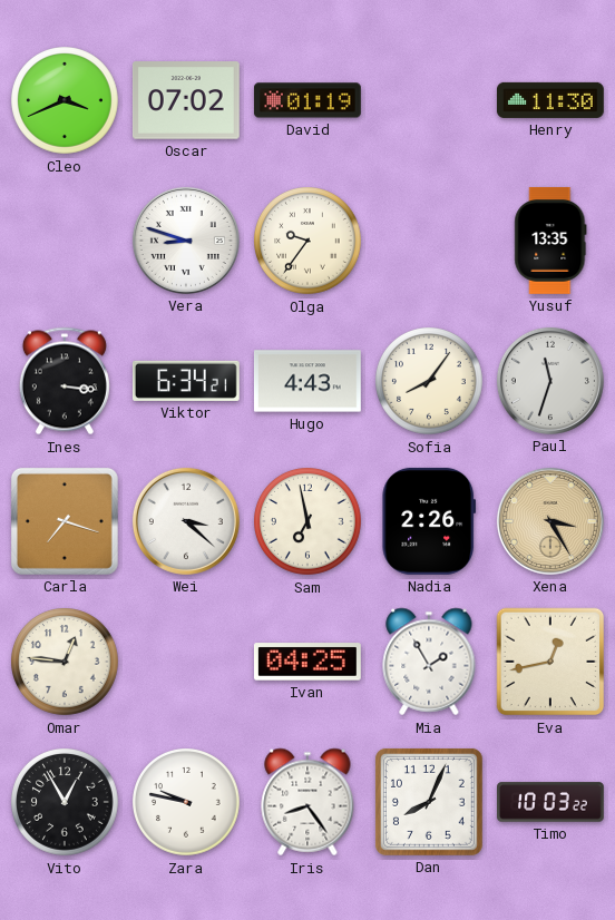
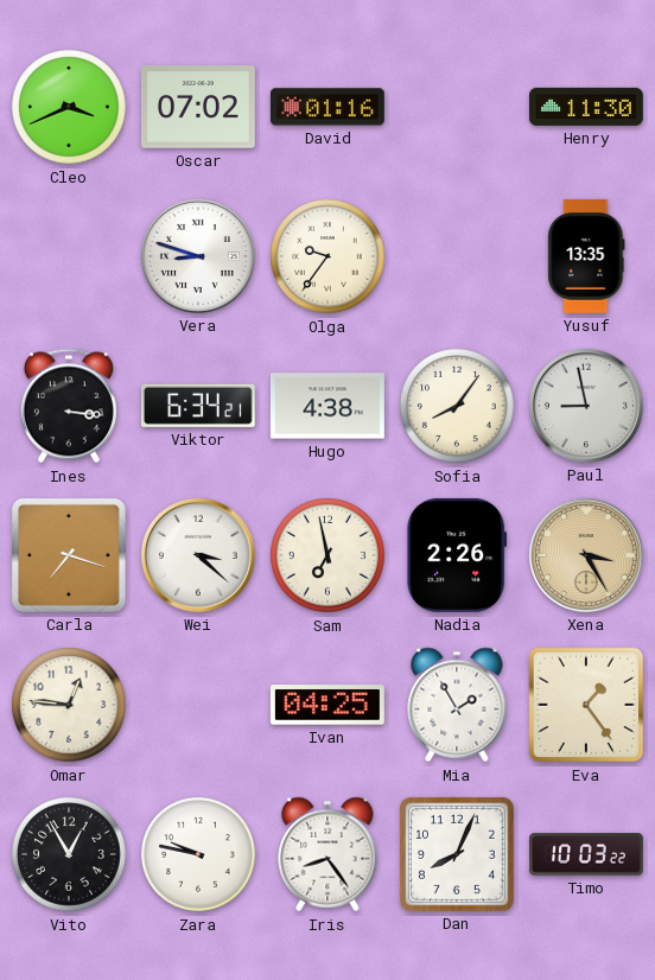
David: 01:19 -> 01:16
Hugo: 4:43 -> 4:38
Paul: 11:33 -> 8:58
Eva: 12:43 -> 1:24
